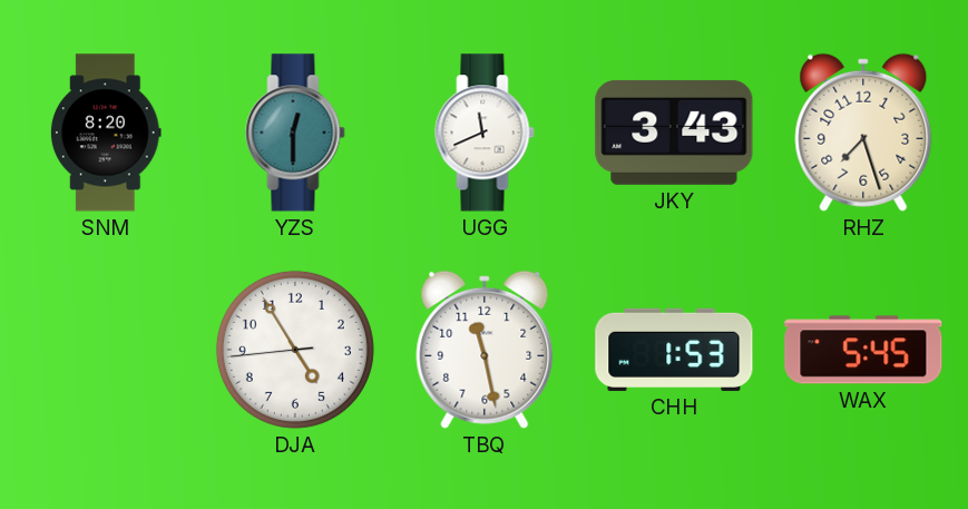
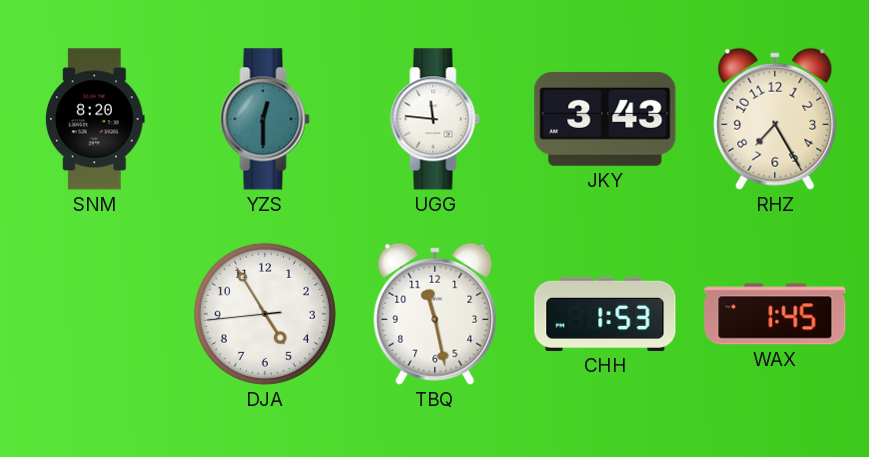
UGG: 11:41 -> 11:46
RHZ: 7:27 -> 7:25
WAX: 5:45 -> 1:45
